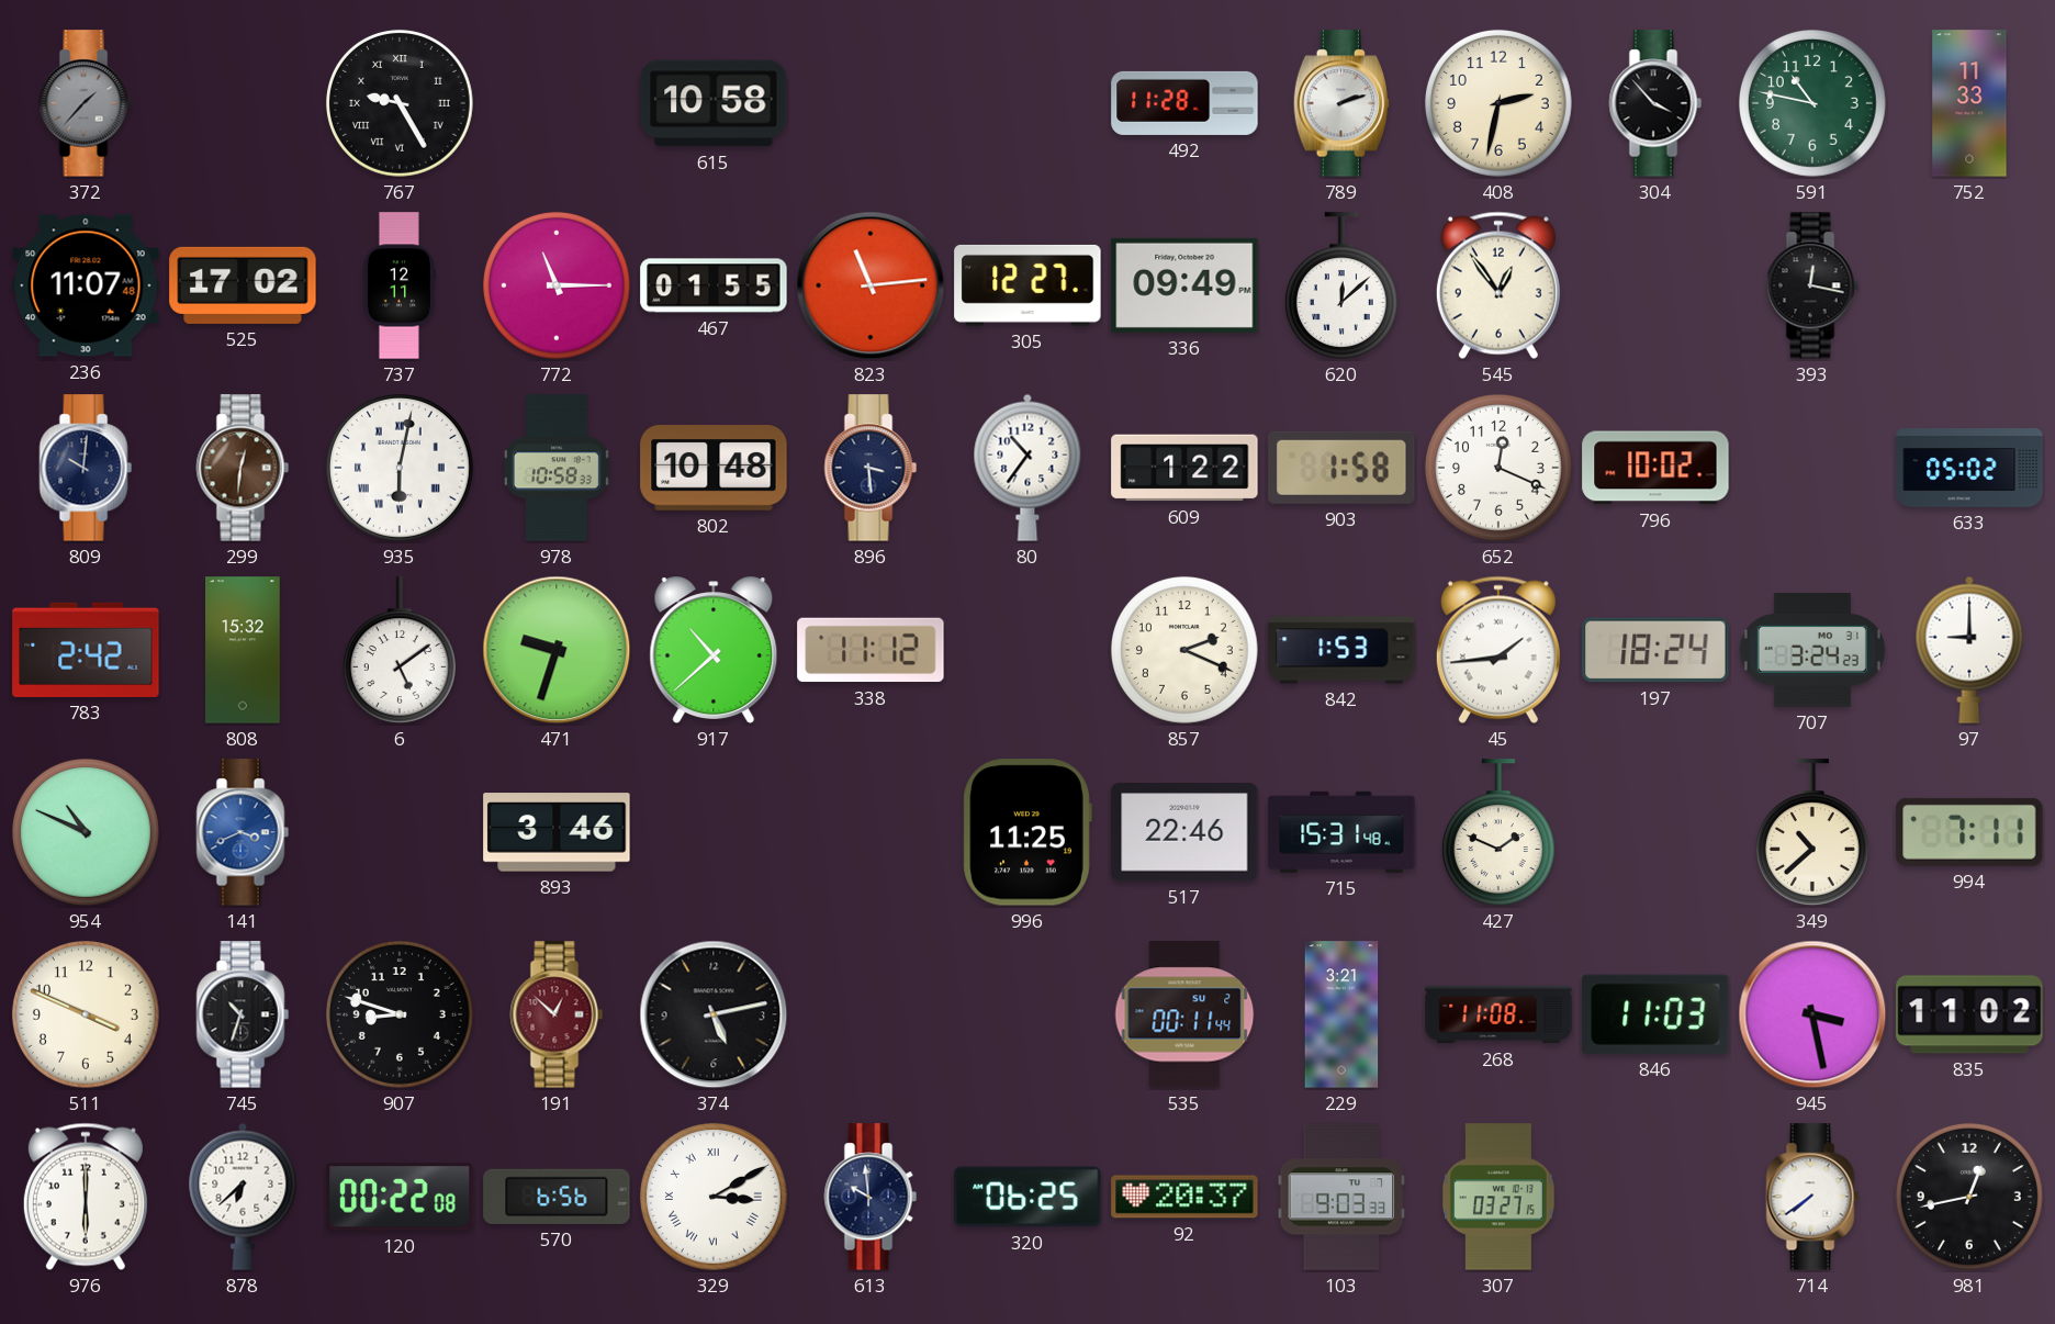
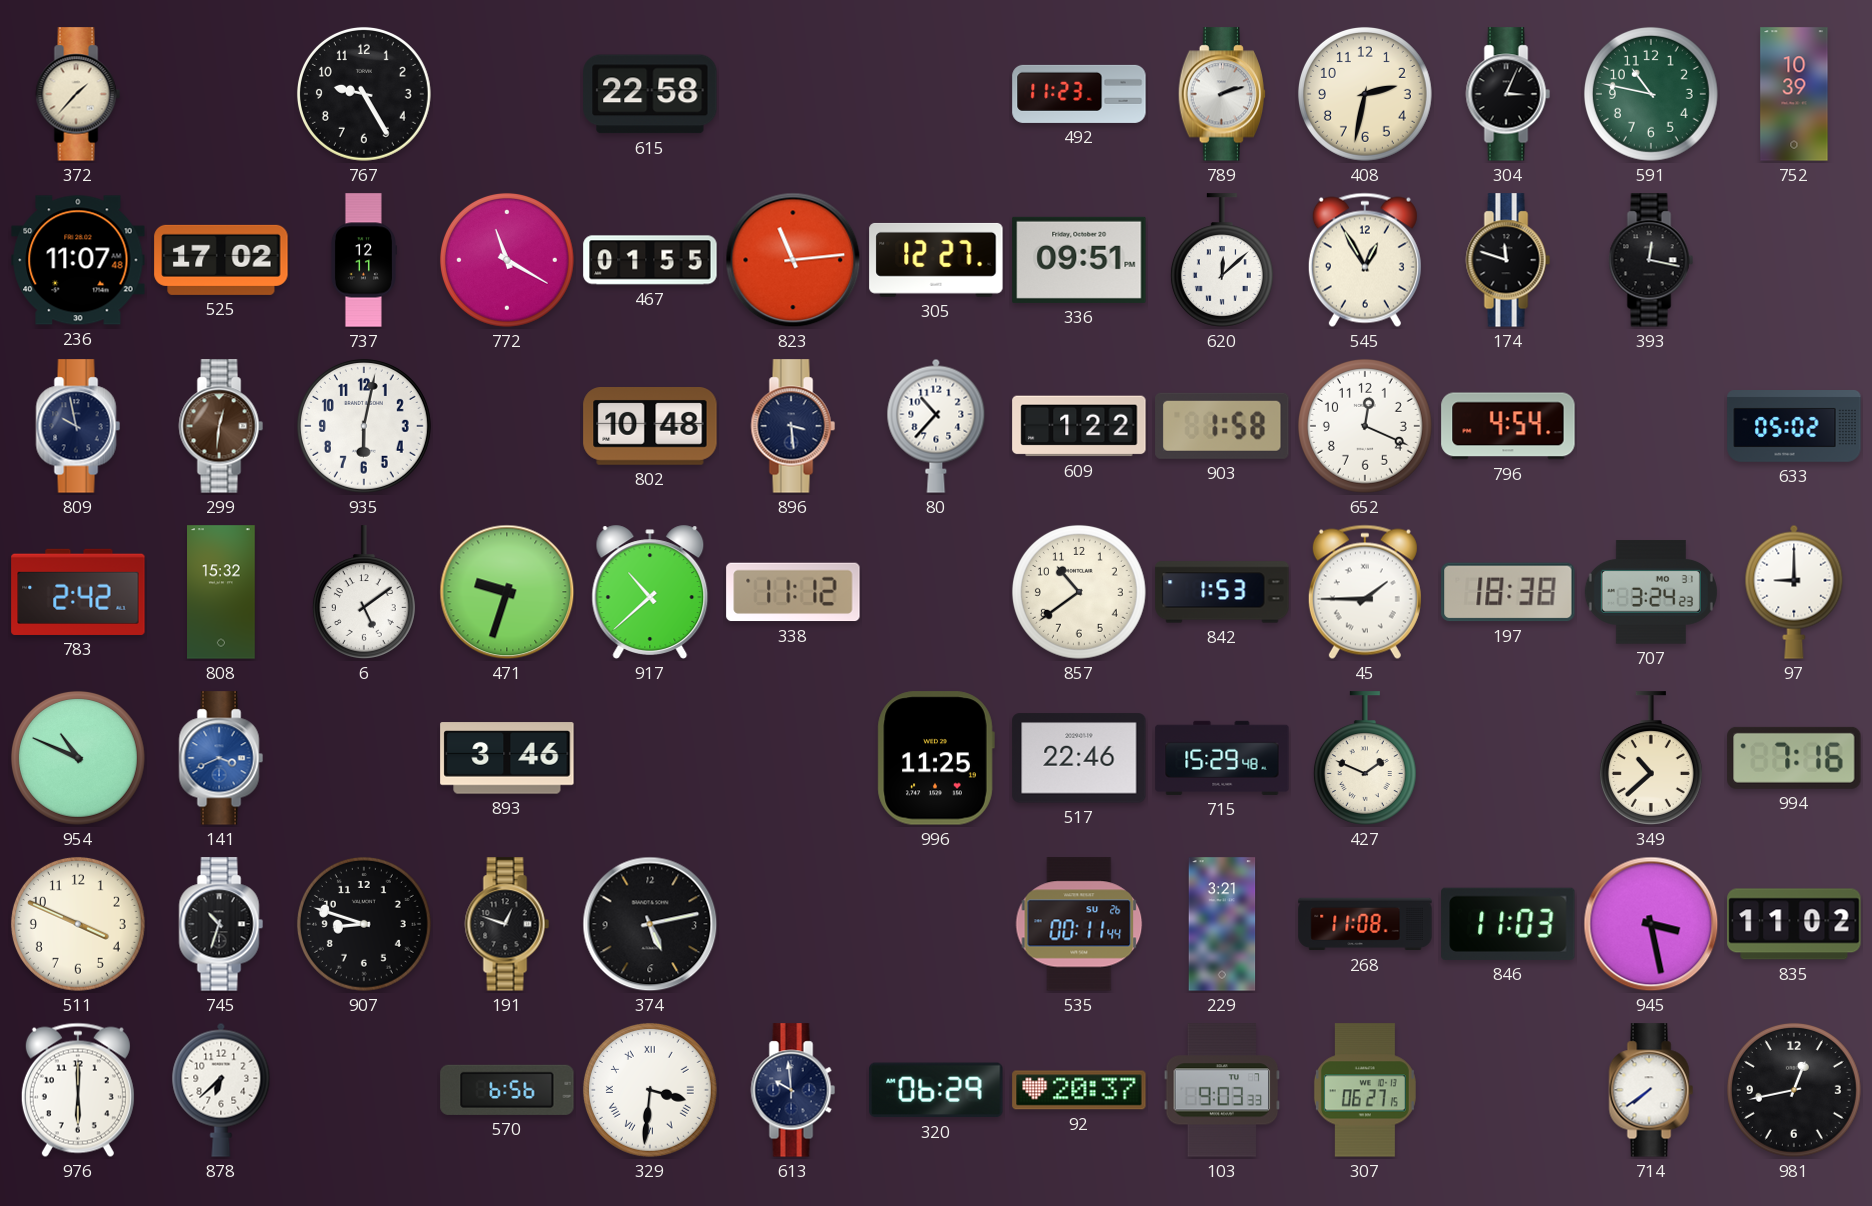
372 dial: grey -> cream
767 numerals: Roman -> Arabic
615: 10:58 -> 22:58
492: 11:28 -> 11:23
304: 3:53 -> 3:04
752: 11:33 -> 10:39
772: 11:15 -> 11:20
336: 09:49 -> 09:51
545: 12:54 -> 12:55
174: none -> 11:48
809: 10:01 -> 9:58
935 numerals: Roman -> Arabic
978: 10:58 -> none
80: 10:36 -> 10:37
796: 10:02 -> 4:54
857: 2:19 -> 10:39
45: 1:44 -> 1:45
197: 18:24 -> 18:38
715: 15:31 -> 15:29
994: 7:11 -> 7:16
191: 12:52 -> 12:48
191 dial: burgundy -> black
535 date: SU 2 -> SU 26
120: 00:22 -> none
329: 3:10 -> 3:31
320: 06:25 -> 06:29
307: 03:27 -> 06:27
